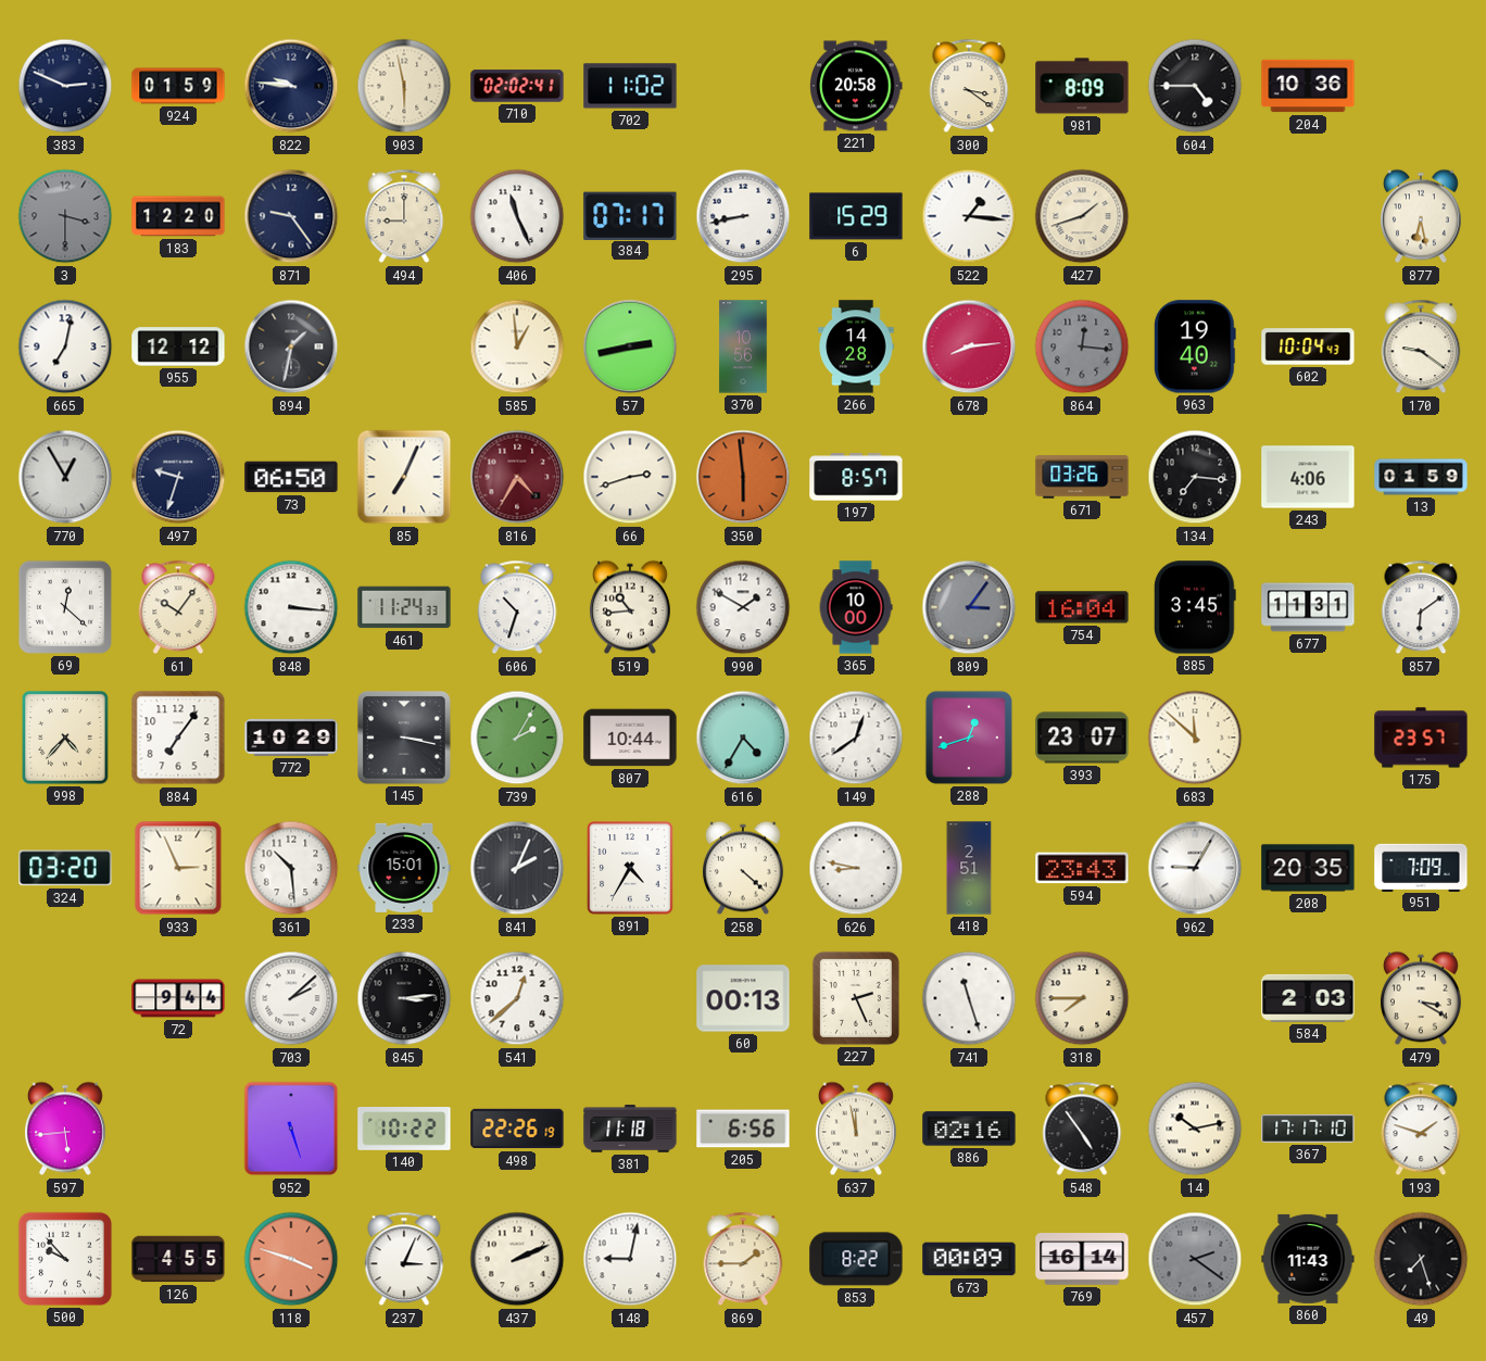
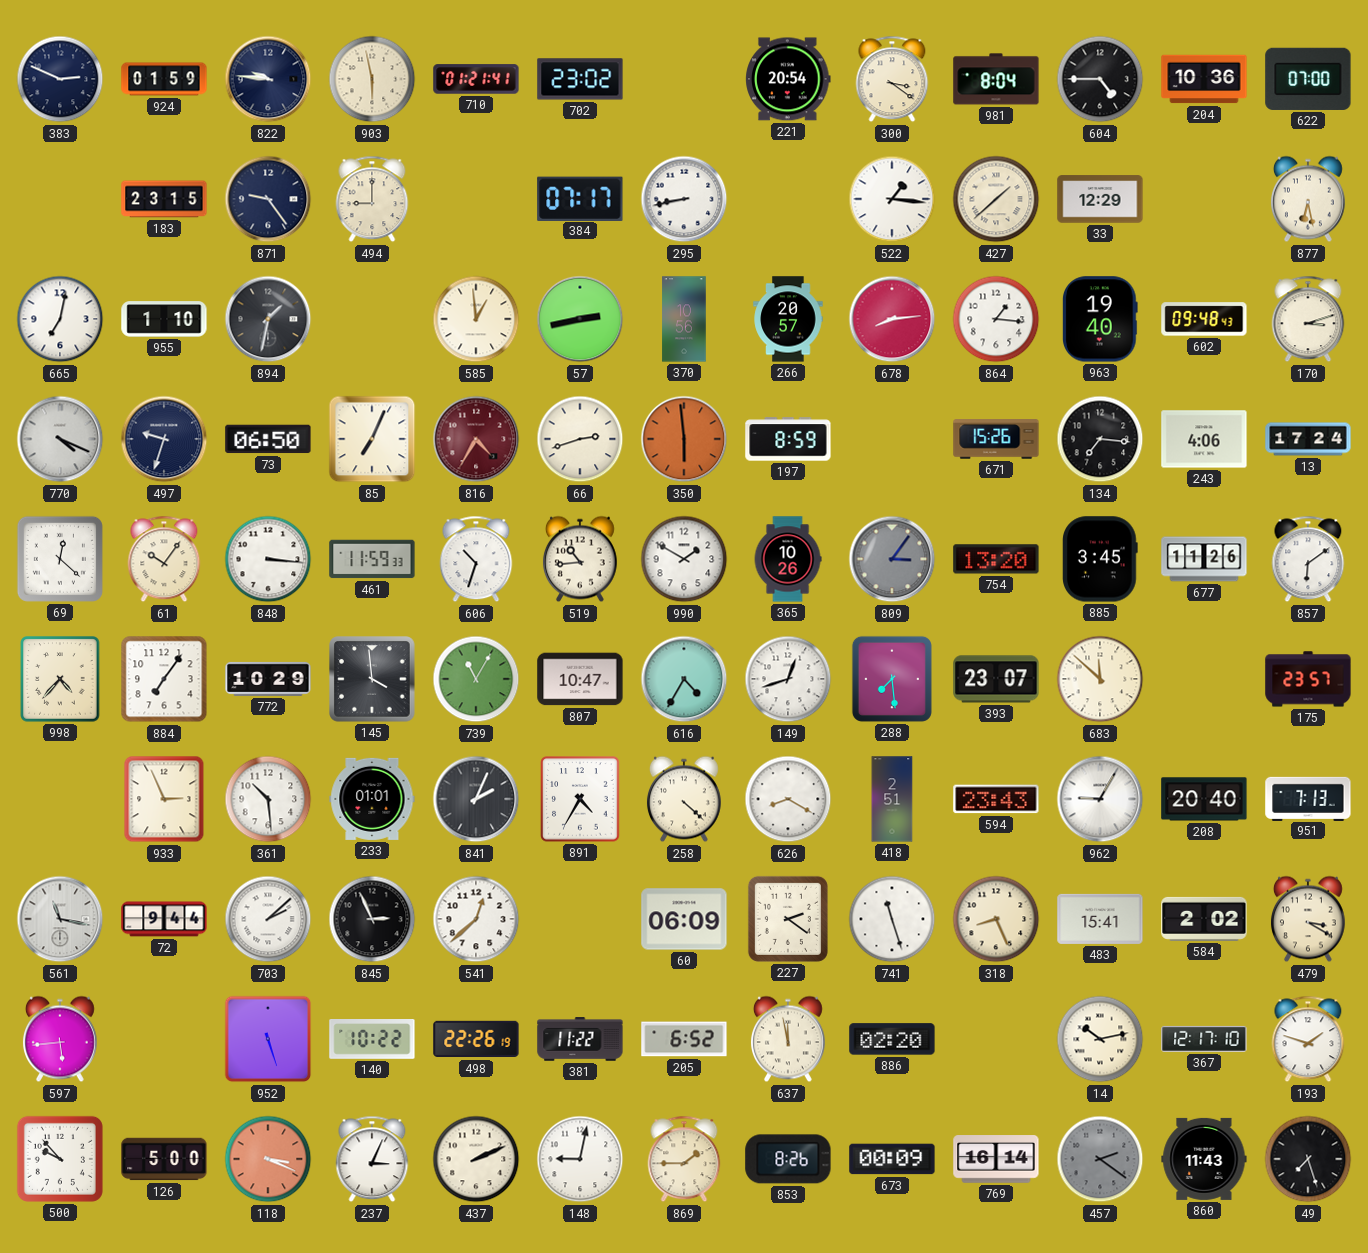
710: 02:02 -> 01:21
702: 11:02 -> 23:02
221: 20:58 -> 20:54
981: 8:09 -> 8:04
622: none -> 07:00
3: 3:30 -> none
183: 12:20 -> 23:15
406: 11:26 -> none
6: 15:29 -> none
427: 1:42 -> 1:38
33: none -> 12:29
955: 12:12 -> 1:10
266: 14:28 -> 20:57
864: 12:16 -> 1:16
864 dial: grey -> white
602: 10:04 -> 09:48
170: 9:21 -> 3:12
770: 12:55 -> 4:19
197: 8:57 -> 8:59
671: 03:26 -> 15:26
13: 01:59 -> 17:24
461: 11:24 -> 11:59
365: 10:00 -> 10:26
754: 16:04 -> 13:20
677: 11:31 -> 11:26
145: 3:17 -> 3:59
739: 2:05 -> 11:05
807: 10:44 -> 10:47
149: 12:39 -> 12:42
288: 12:42 -> 7:29
324: 03:20 -> none
233: 15:01 -> 01:01
626: 8:47 -> 8:20
208: 20:35 -> 20:40
951: 7:09 -> 7:13
561: none -> 11:17
845: 3:14 -> 2:56
60: 00:13 -> 06:09
227: 2:26 -> 2:21
318: 7:45 -> 8:26
483: none -> 15:41
584: 2:03 -> 2:02
381: 11:18 -> 11:22
205: 6:56 -> 6:52
886: 02:16 -> 02:20
548: 4:54 -> none
367: 17:17 -> 12:17
126: 4:55 -> 5:00
118: 3:48 -> 3:19
853: 8:22 -> 8:26
